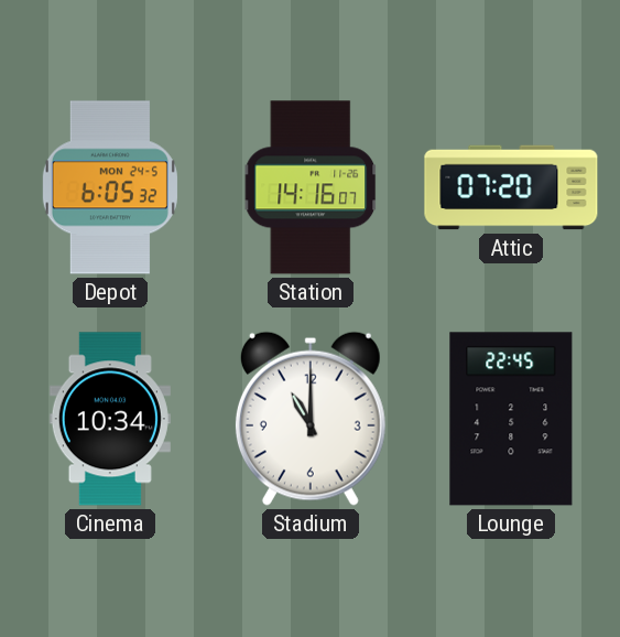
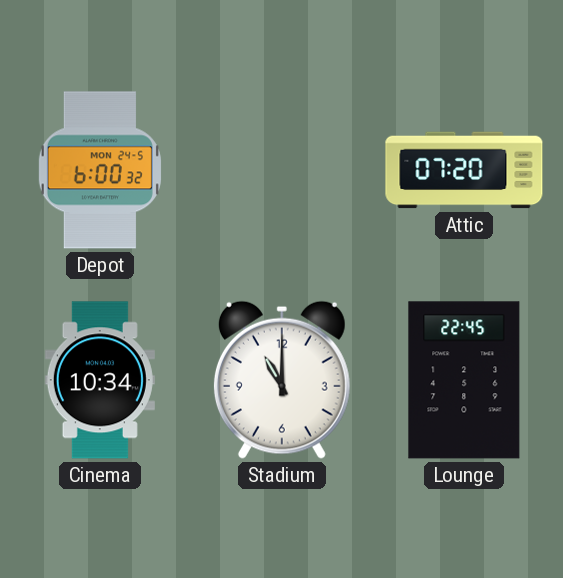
Depot: 6:05 -> 6:00
Station: 14:16 -> none
